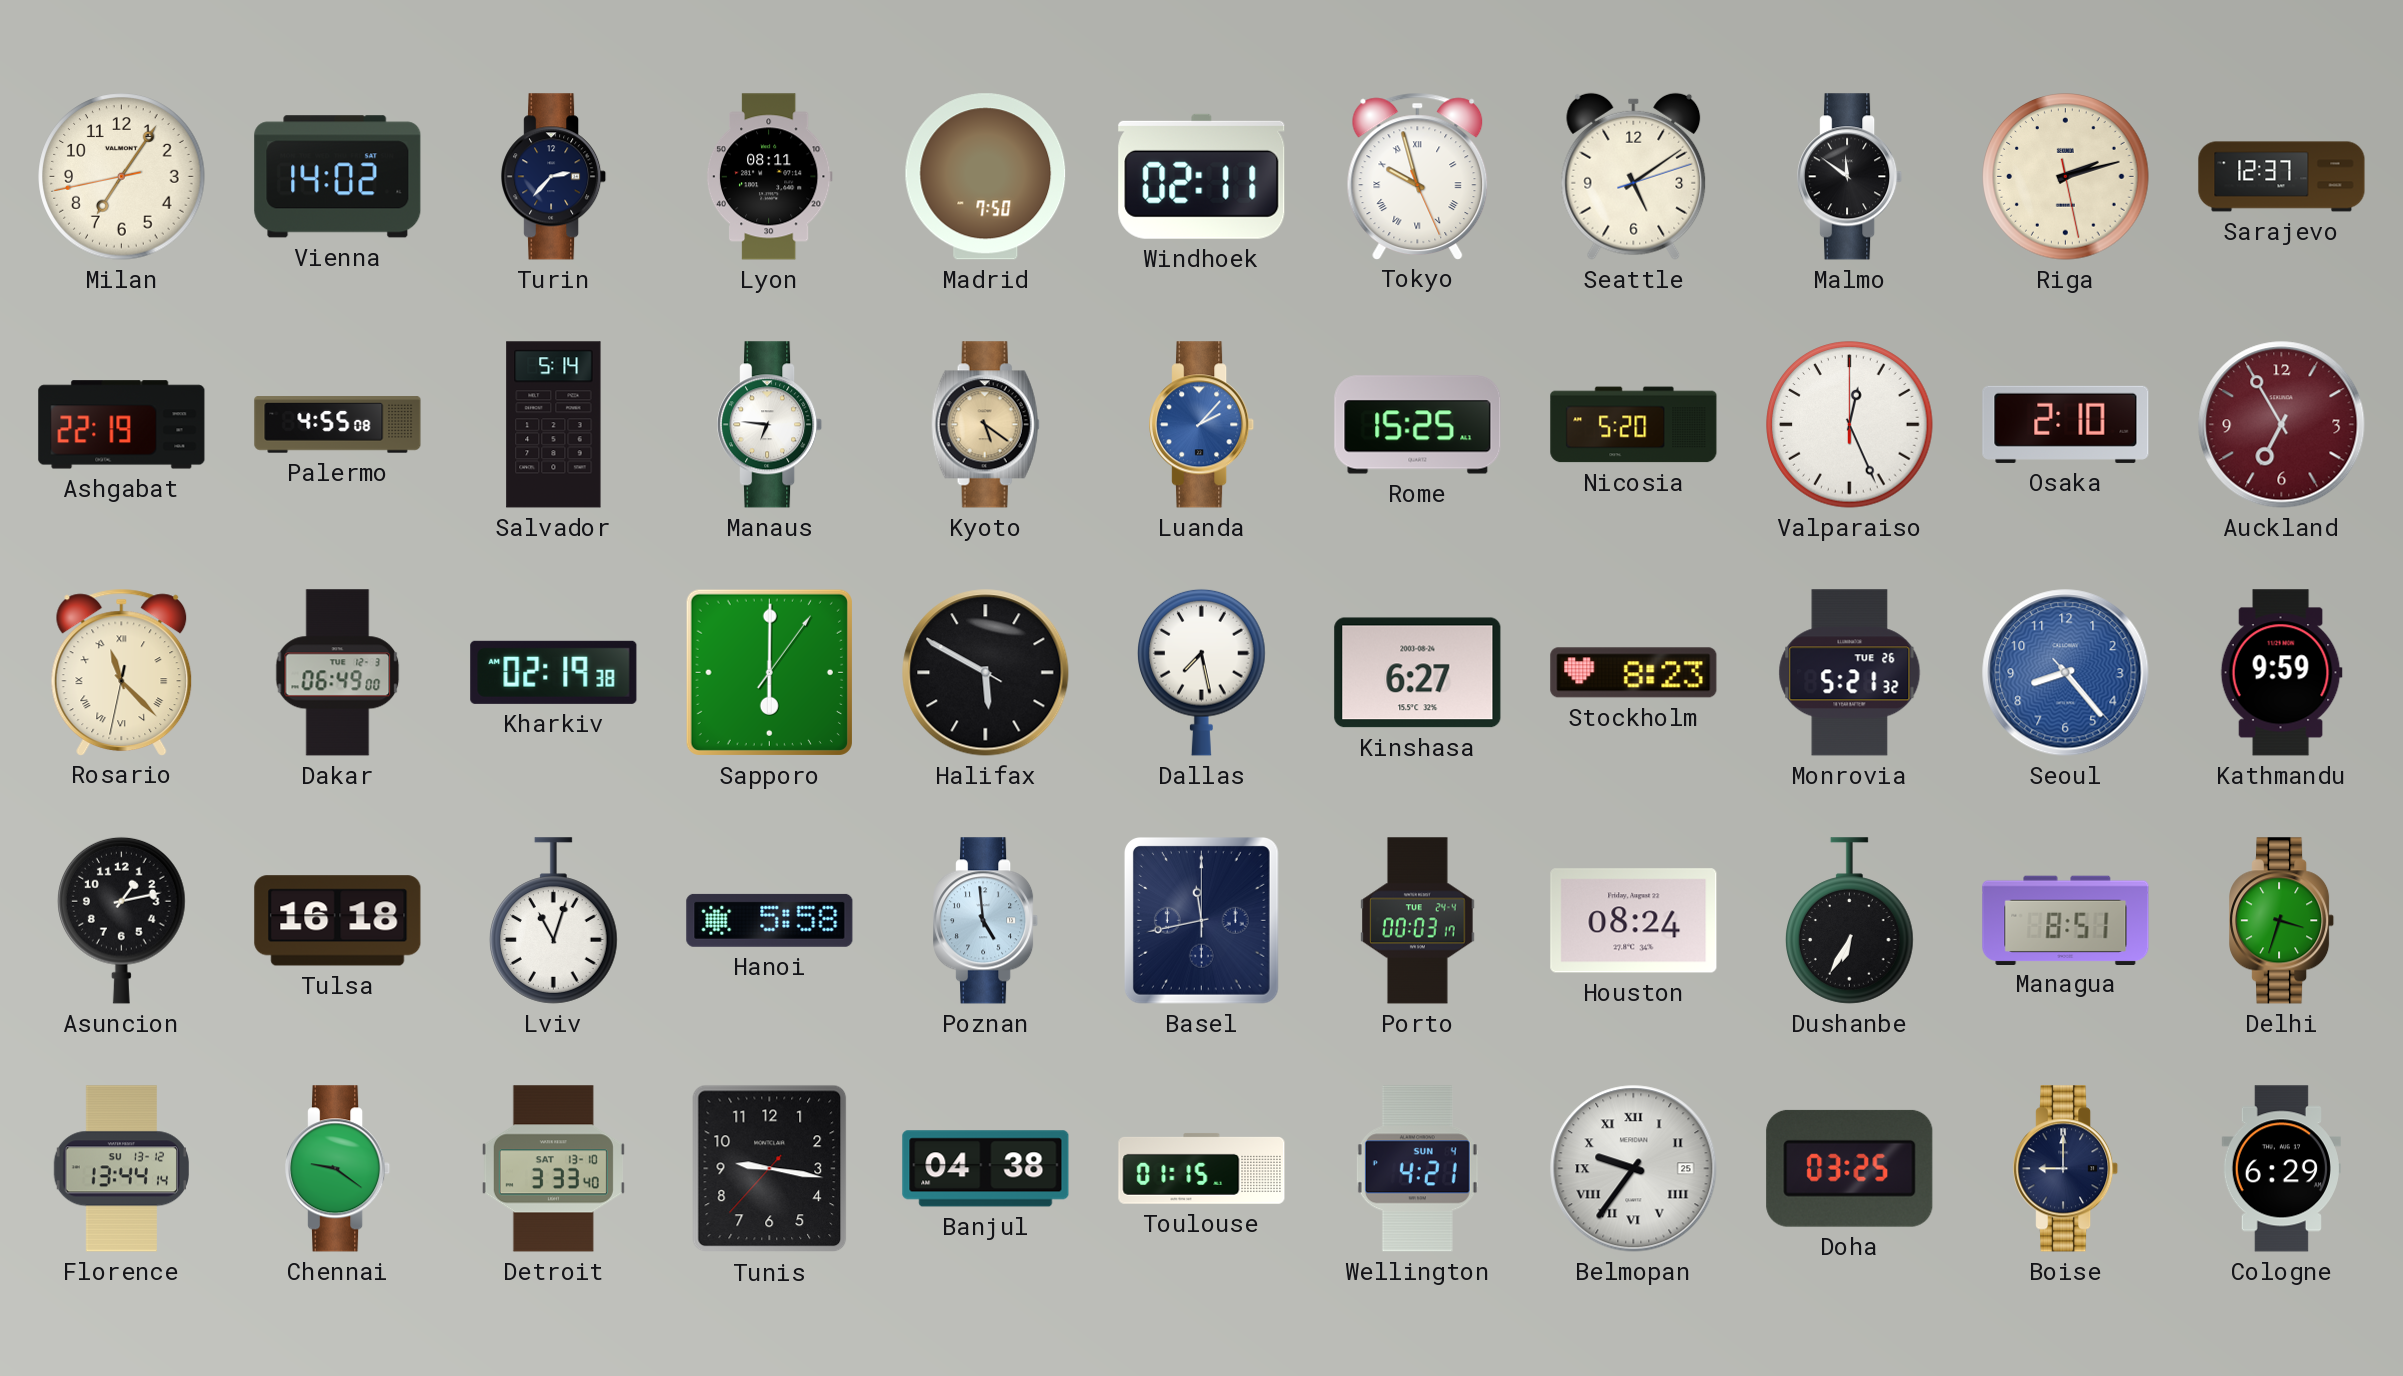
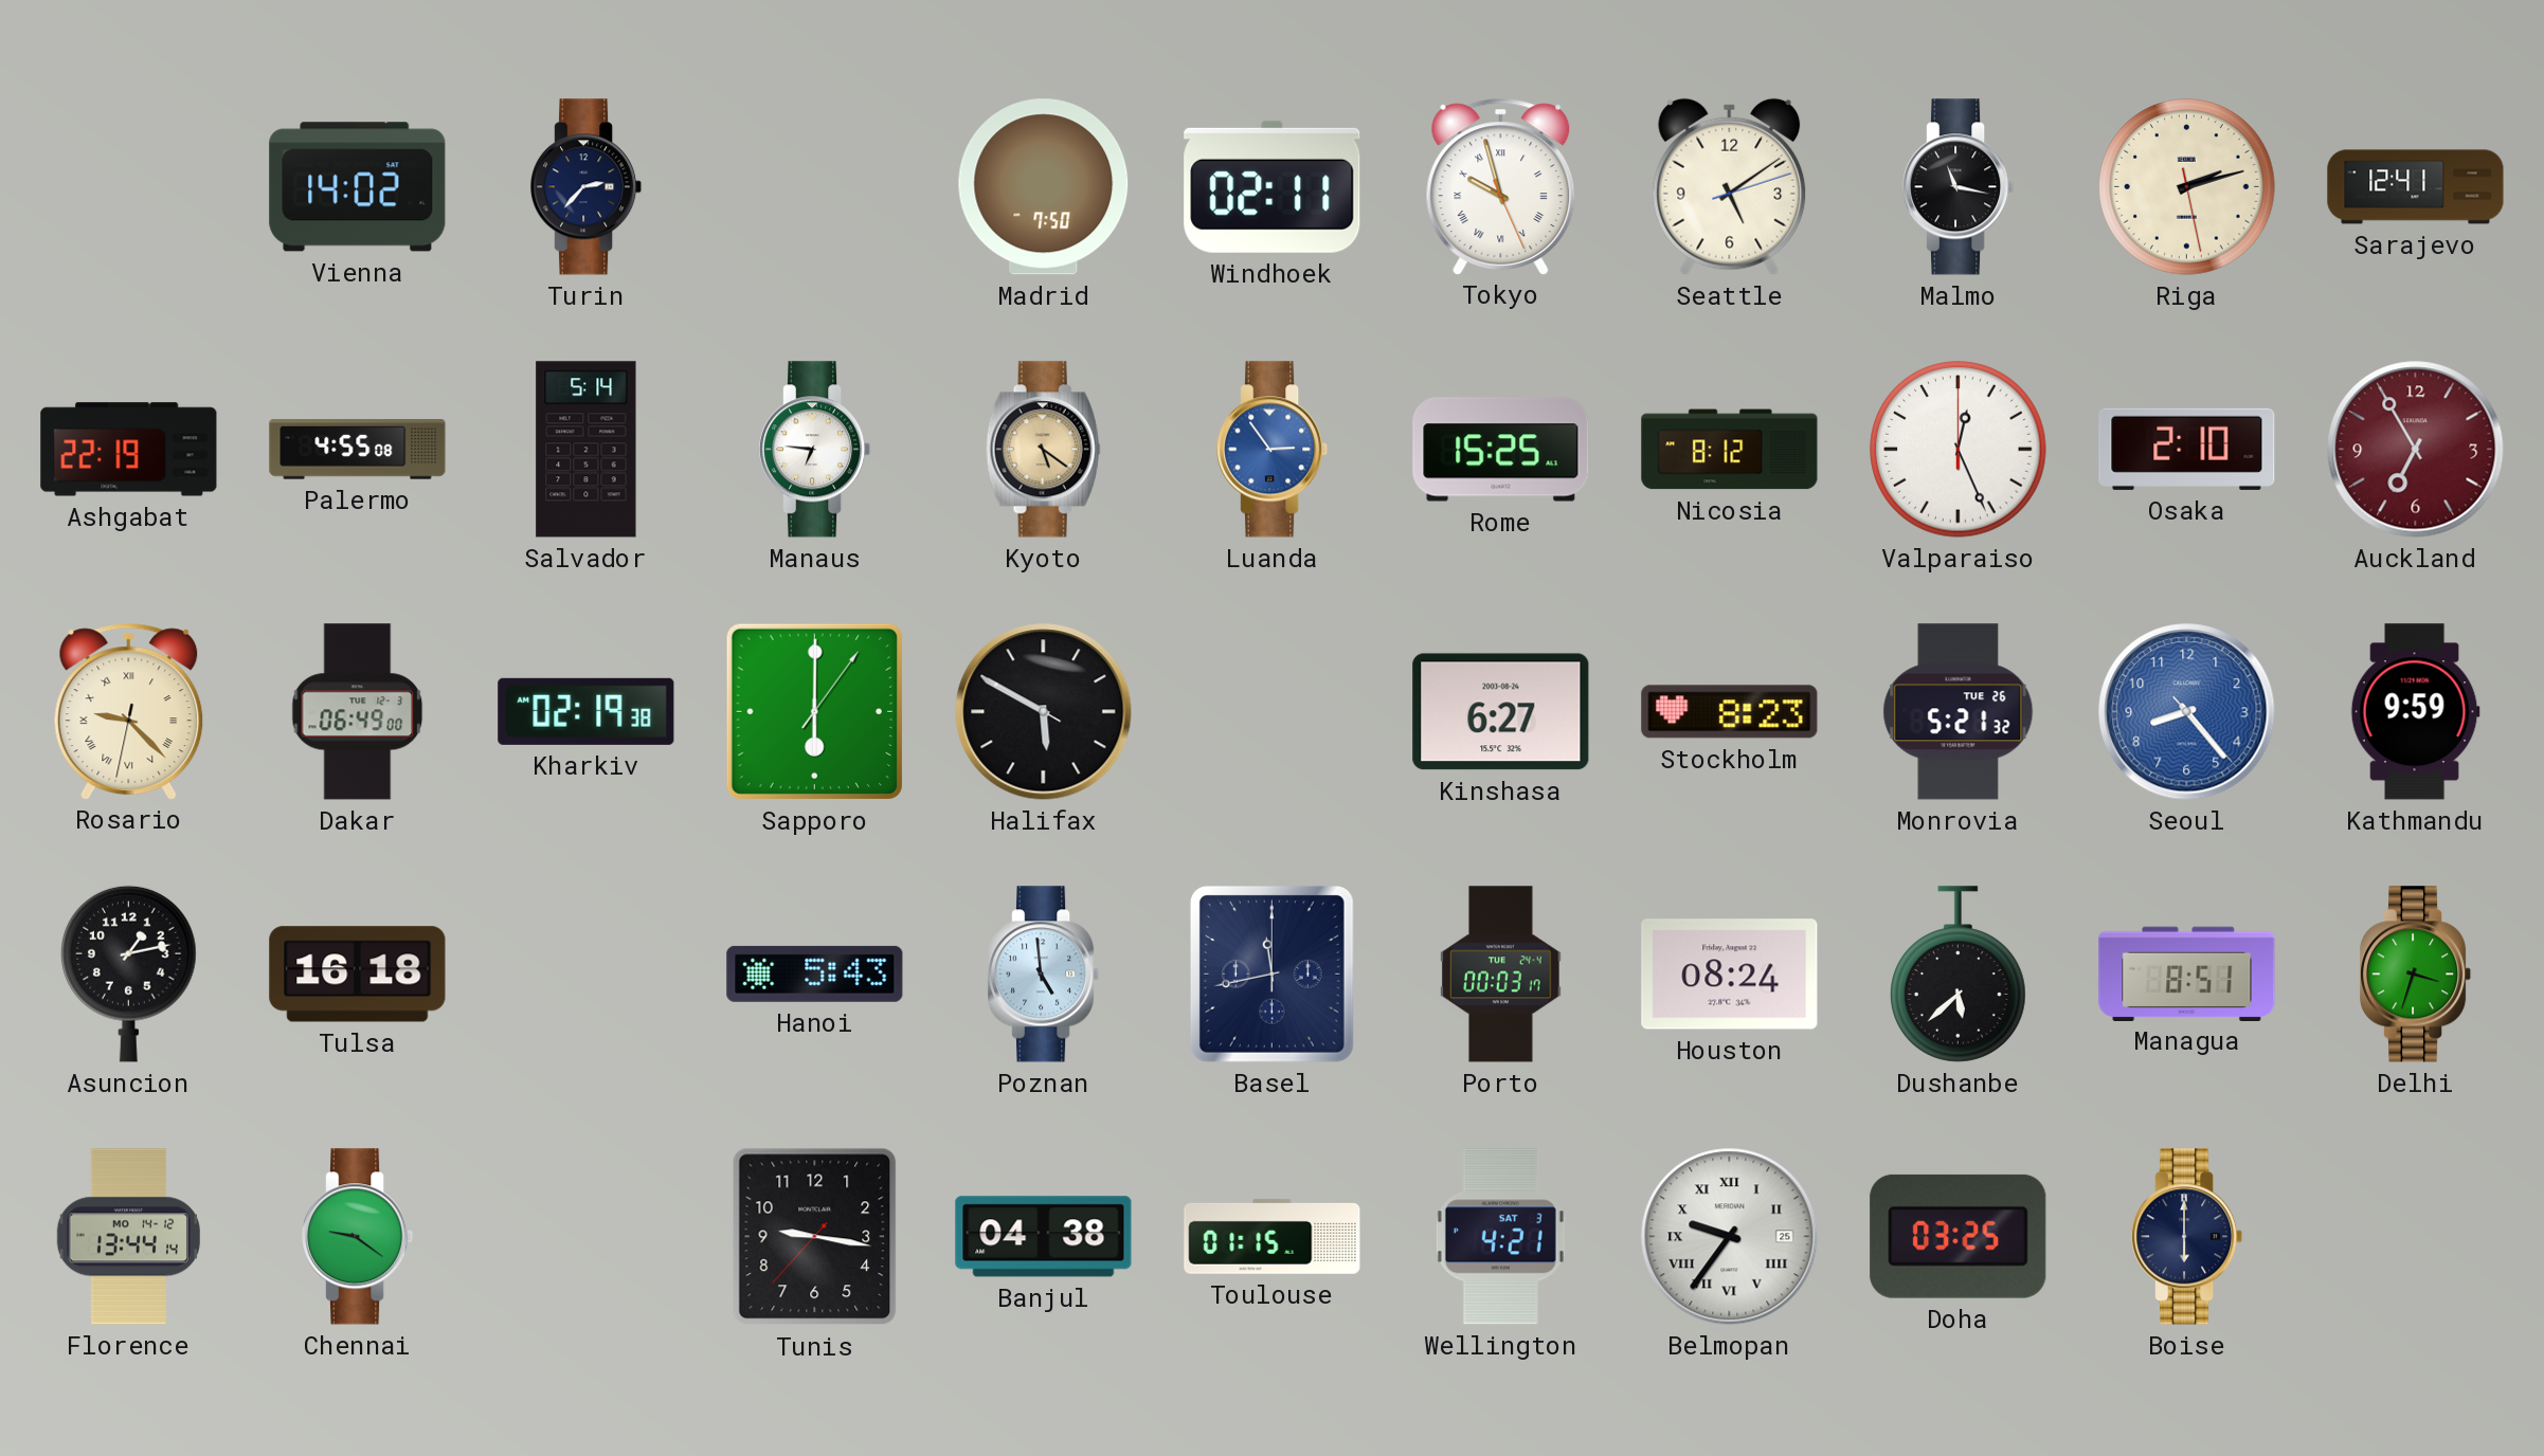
Milan: 7:05 -> none
Lyon: 08:11 -> none
Malmo: 11:51 -> 11:17
Sarajevo: 12:37 -> 12:41
Luanda: 2:07 -> 2:54
Nicosia: 5:20 -> 8:12
Rosario: 11:22 -> 9:22
Dallas: 7:28 -> none
Lviv: 11:03 -> none
Hanoi: 5:58 -> 5:43
Dushanbe: 6:35 -> 5:38
Florence date: SU 13-12 -> MO 14-12
Detroit: 3:33 -> none
Wellington date: SUN 4 -> SAT 3
Boise: 9:00 -> 6:00
Cologne: 6:29 -> none
